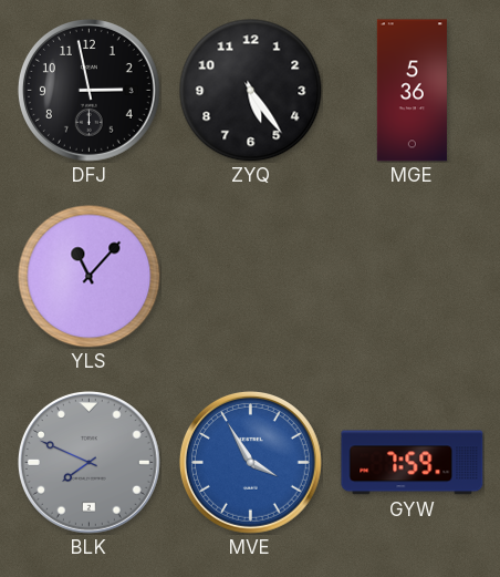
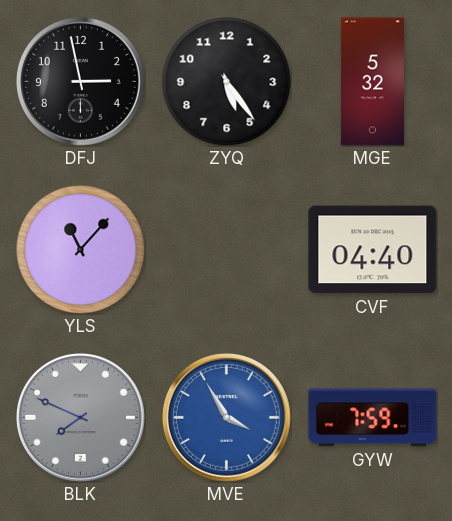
MGE: 5:36 -> 5:32
CVF: none -> 04:40
